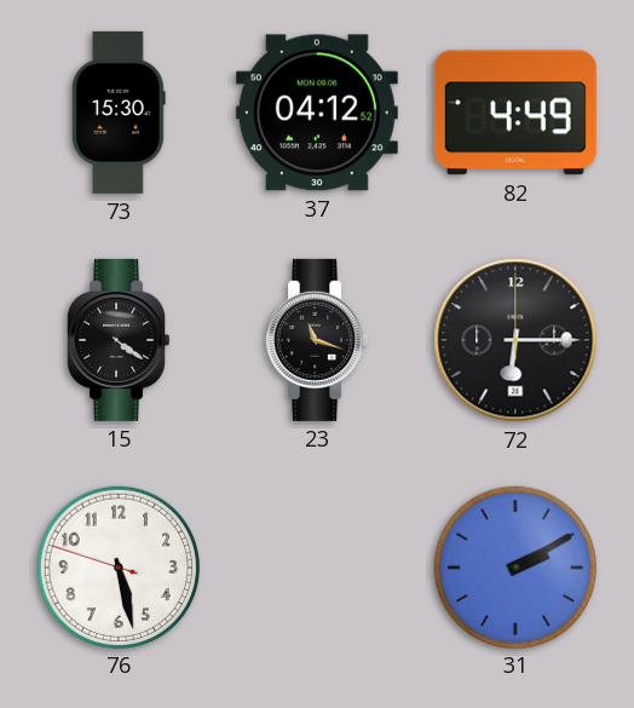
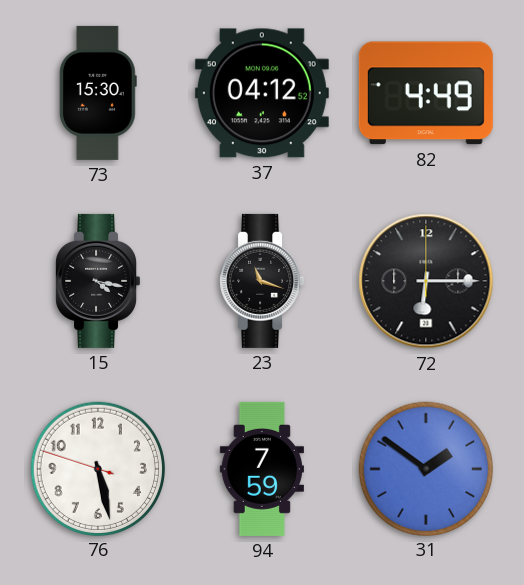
15: 4:21 -> 4:17
94: none -> 7:59
31: 2:10 -> 1:51
